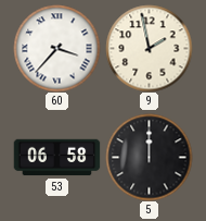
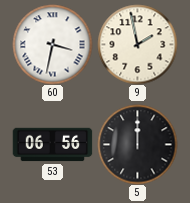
60: 3:37 -> 3:32
53: 06:58 -> 06:56
